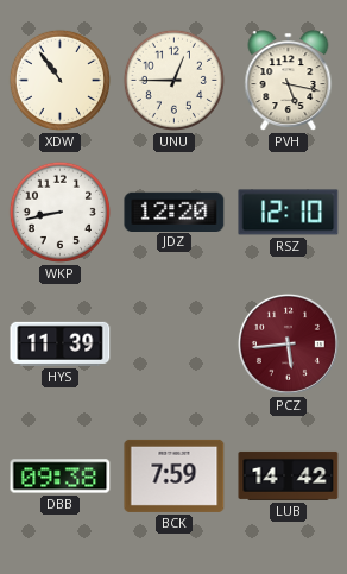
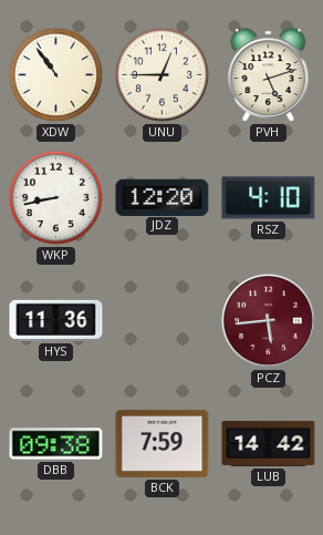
PVH: 5:17 -> 5:12
RSZ: 12:10 -> 4:10
HYS: 11:39 -> 11:36
